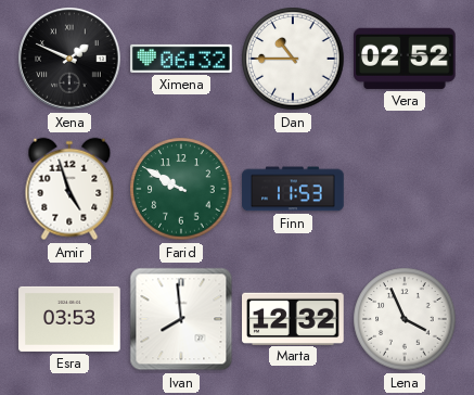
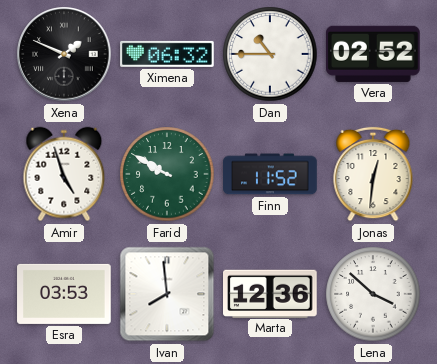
Finn: 11:53 -> 11:52
Jonas: none -> 12:31
Marta: 12:32 -> 12:36
Lena: 3:56 -> 3:52
